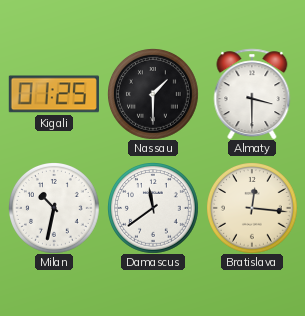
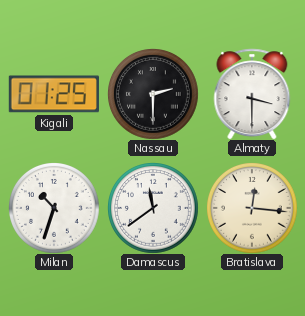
Nassau: 1:30 -> 2:30
Milan: 10:32 -> 10:33
